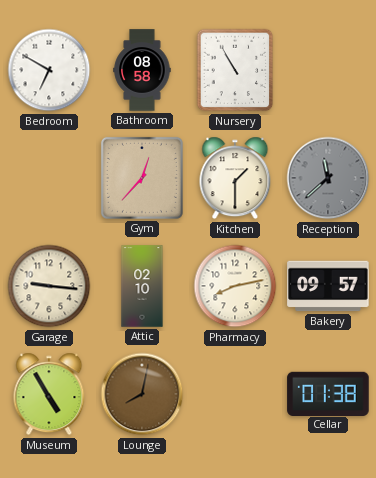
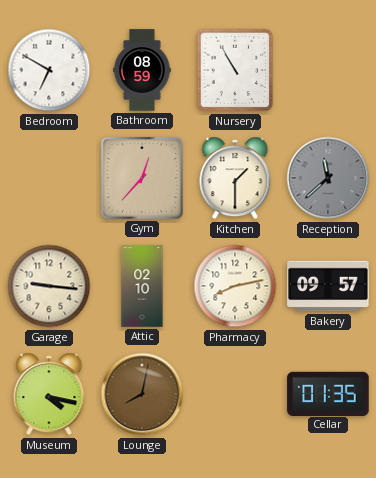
Bathroom: 08:58 -> 08:59
Museum: 4:55 -> 4:17
Cellar: 01:38 -> 01:35
